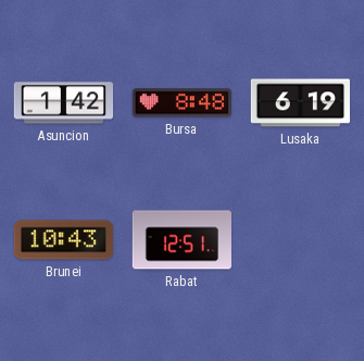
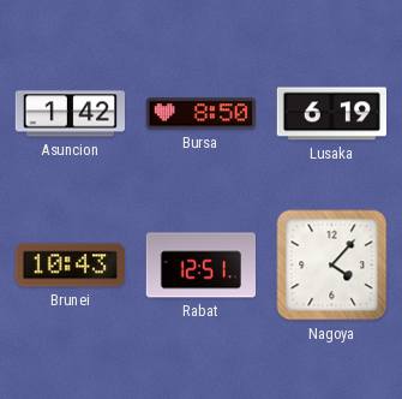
Bursa: 8:48 -> 8:50
Nagoya: none -> 4:07
